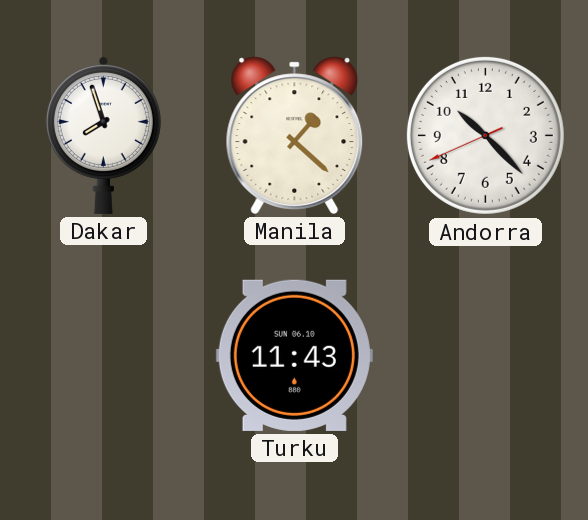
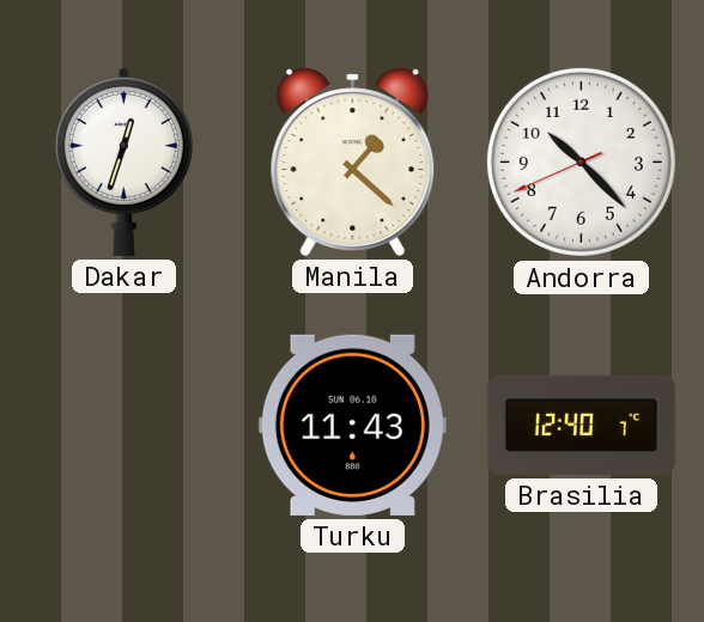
Dakar: 7:57 -> 12:33
Brasilia: none -> 12:40
